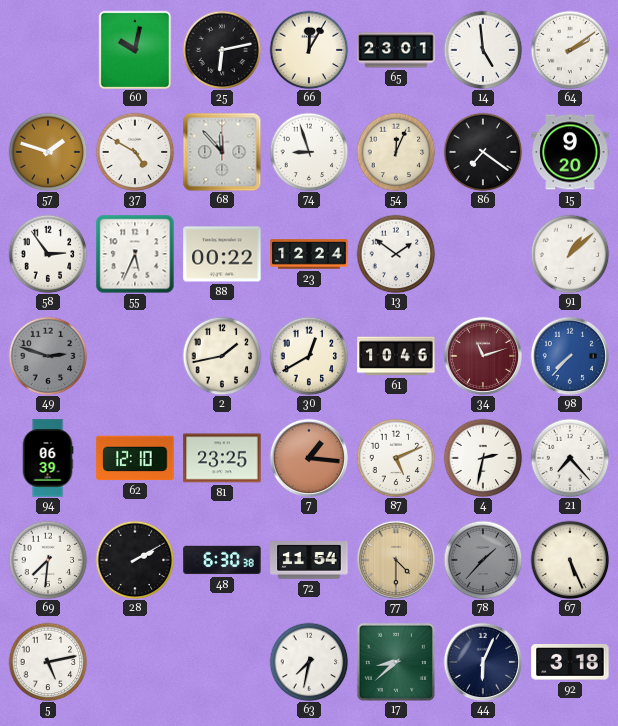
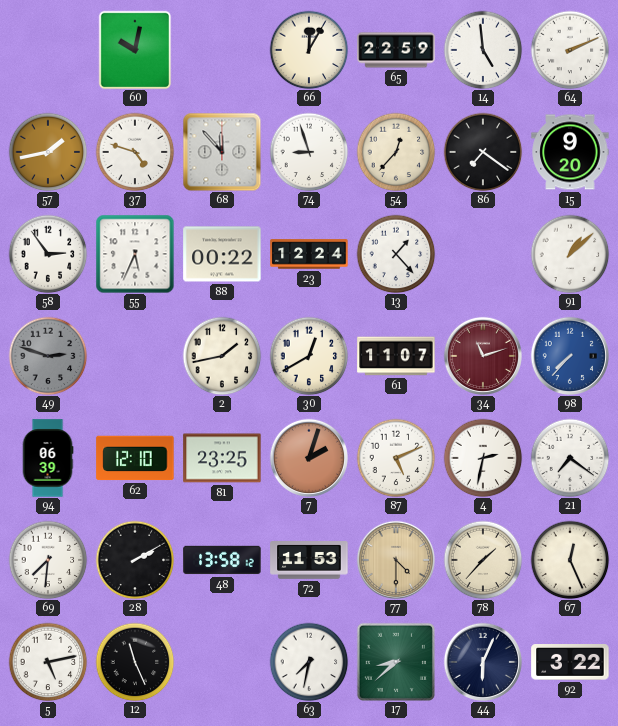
25: 6:13 -> none
65: 23:01 -> 22:59
64: 2:09 -> 2:11
57: 1:48 -> 1:43
37: 4:50 -> 4:48
54: 12:04 -> 12:37
13: 1:51 -> 1:23
61: 10:46 -> 11:07
7: 1:16 -> 2:03
21: 7:23 -> 7:21
48: 6:30 -> 13:58
72: 11:54 -> 11:53
78 dial: grey -> cream
67: 5:26 -> 12:26
12: none -> 11:26
92: 3:18 -> 3:22
